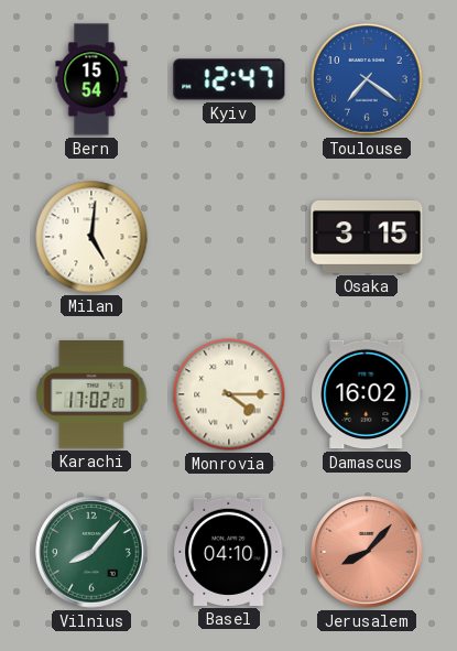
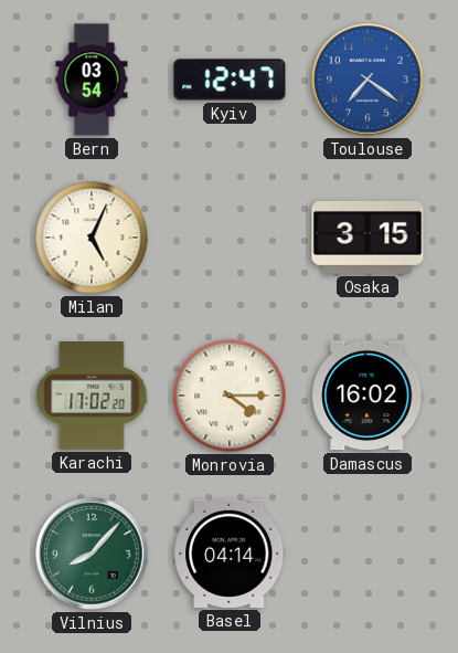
Bern: 15:54 -> 03:54
Milan: 5:01 -> 5:04
Basel: 04:10 -> 04:14
Jerusalem: 8:07 -> none
